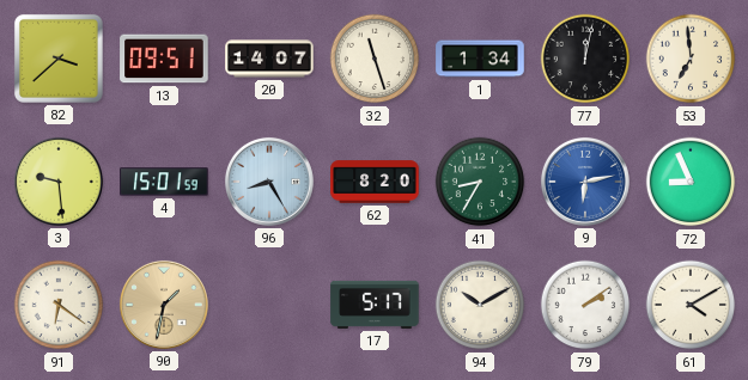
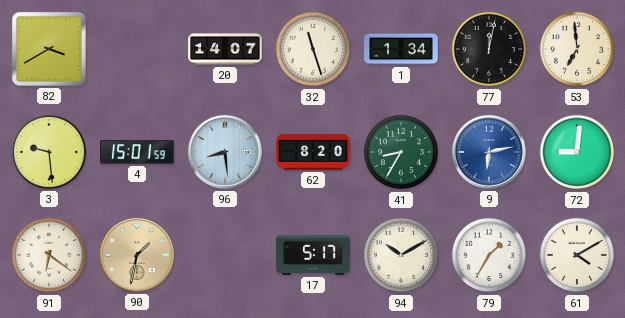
82: 3:38 -> 3:40
13: 09:51 -> none
96: 8:25 -> 8:29
72: 8:56 -> 9:01
79: 2:09 -> 1:35
